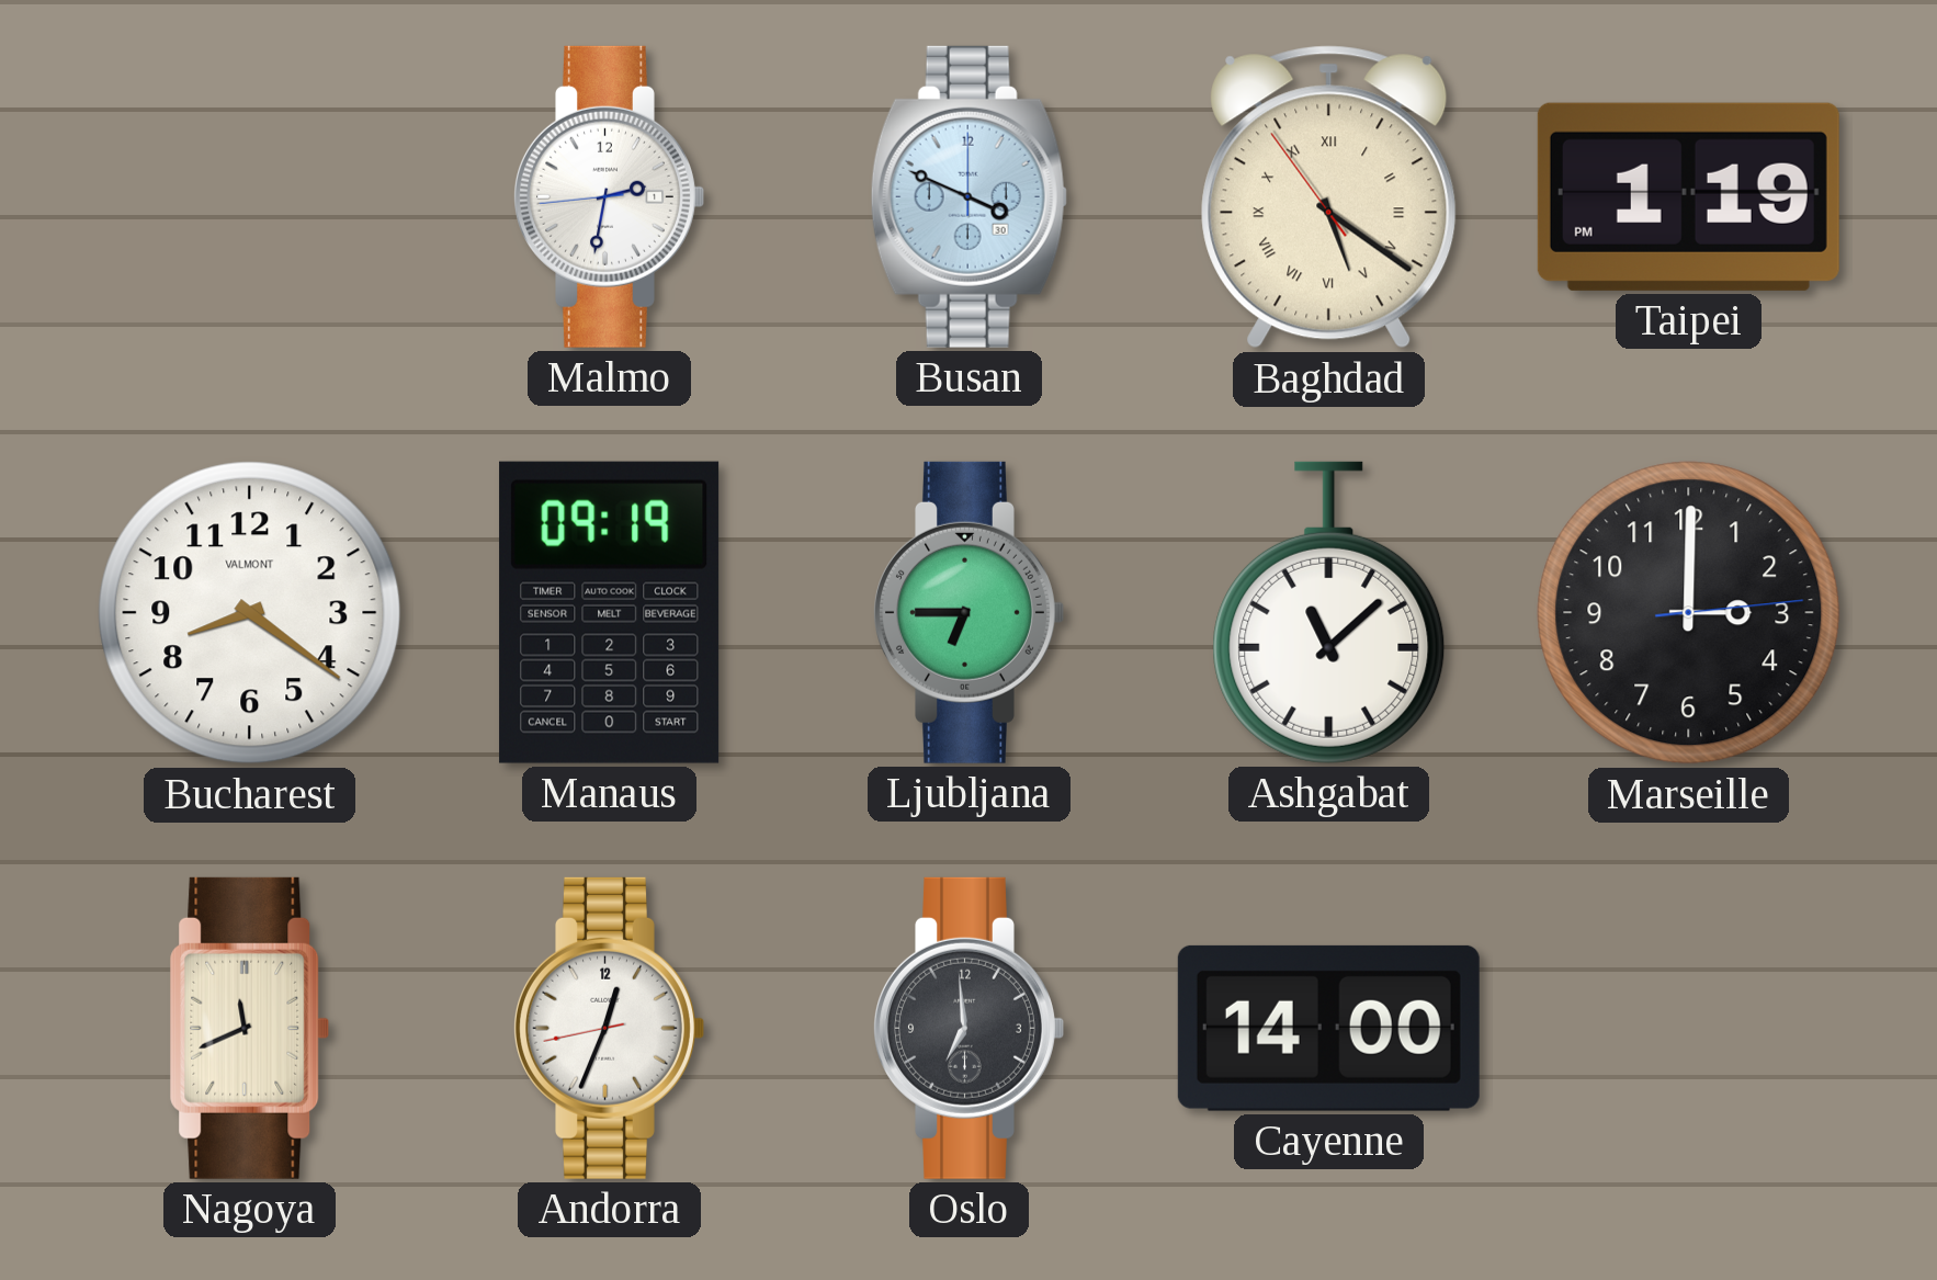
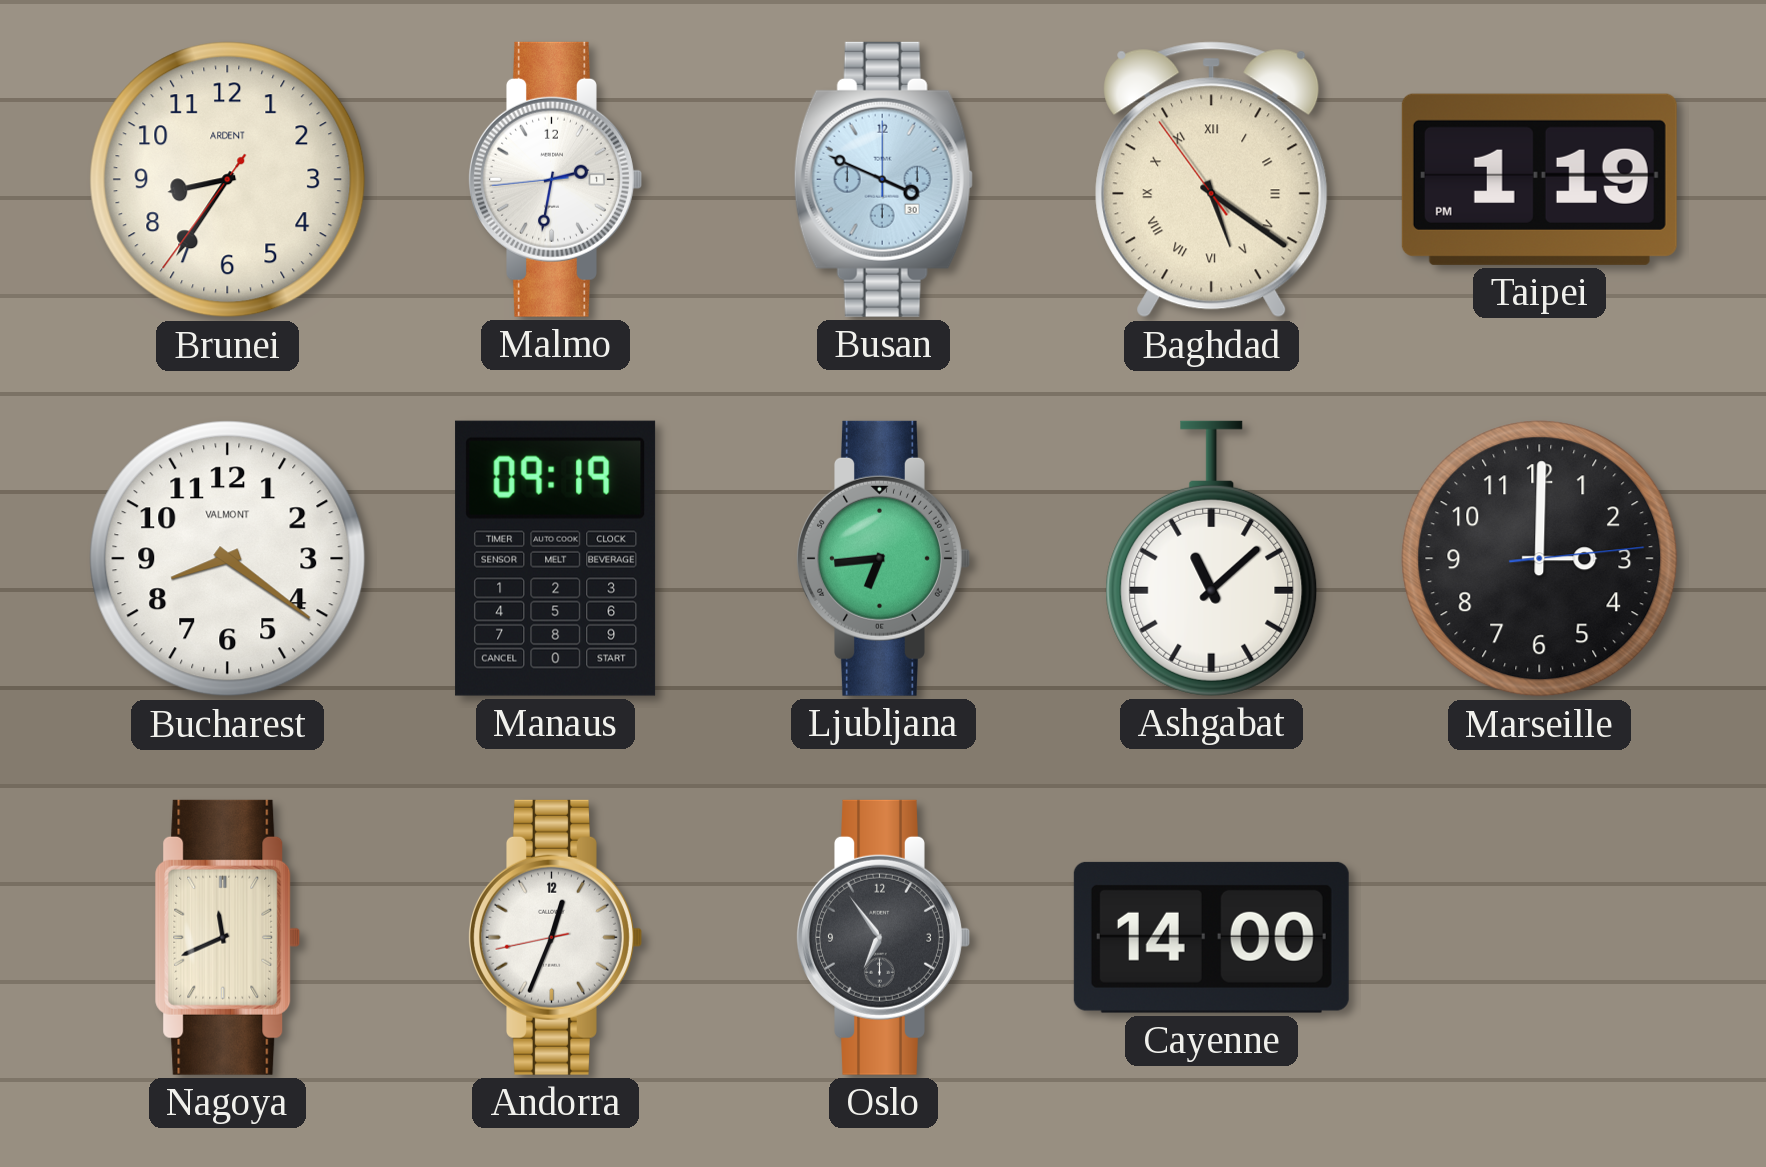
Brunei: none -> 8:35
Ljubljana: 6:45 -> 6:44
Oslo: 6:59 -> 6:54
